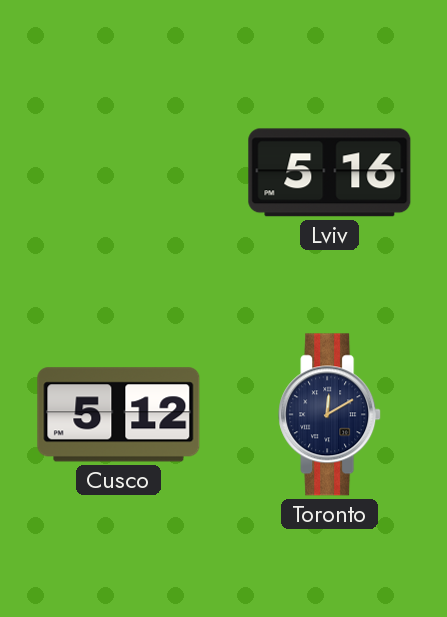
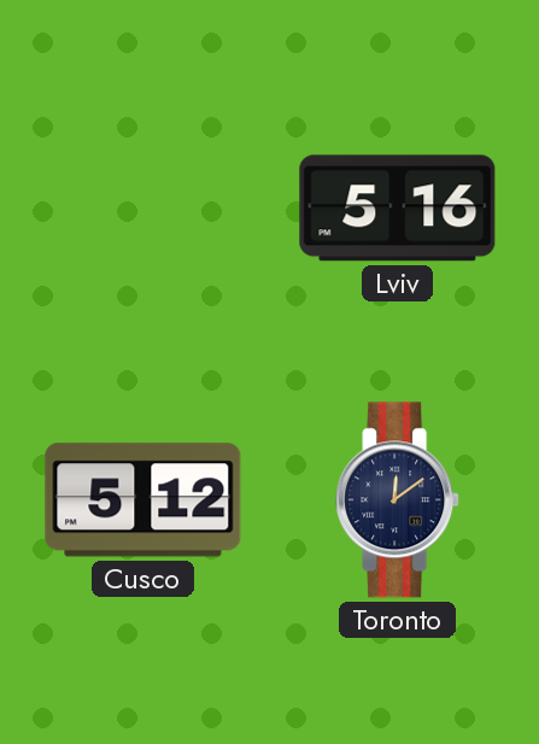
Toronto: 12:10 -> 12:09
